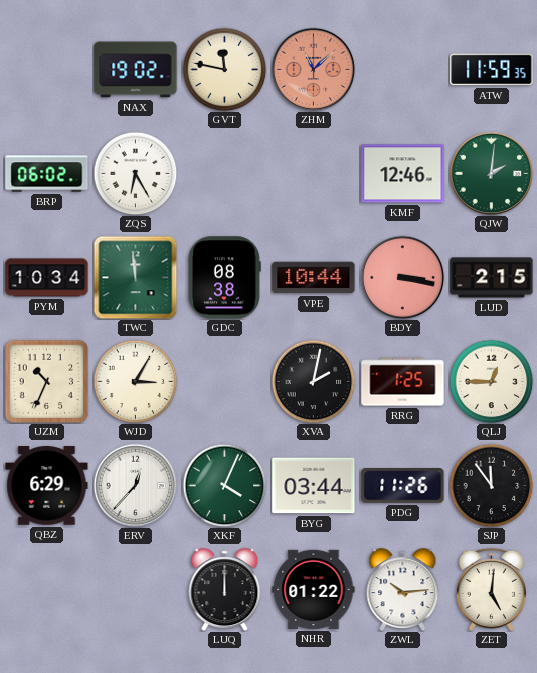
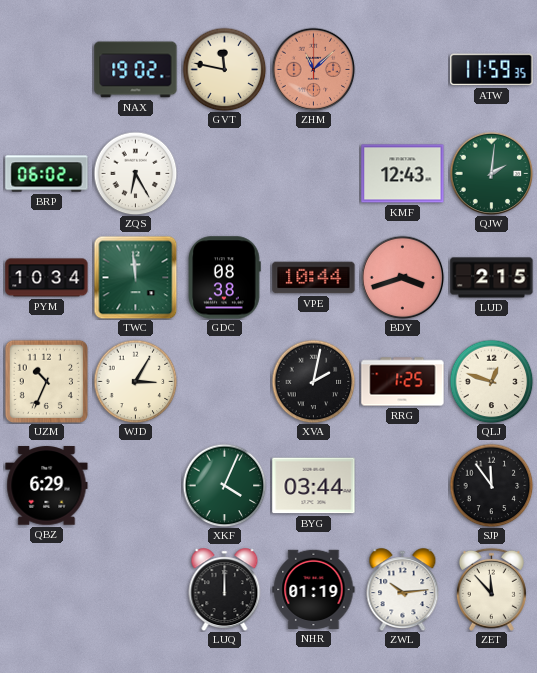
KMF: 12:46 -> 12:43
BDY: 3:17 -> 3:42
QLJ: 12:45 -> 12:48
ERV: 12:37 -> none
PDG: 11:26 -> none
NHR: 01:22 -> 01:19
ZET: 5:01 -> 11:53
